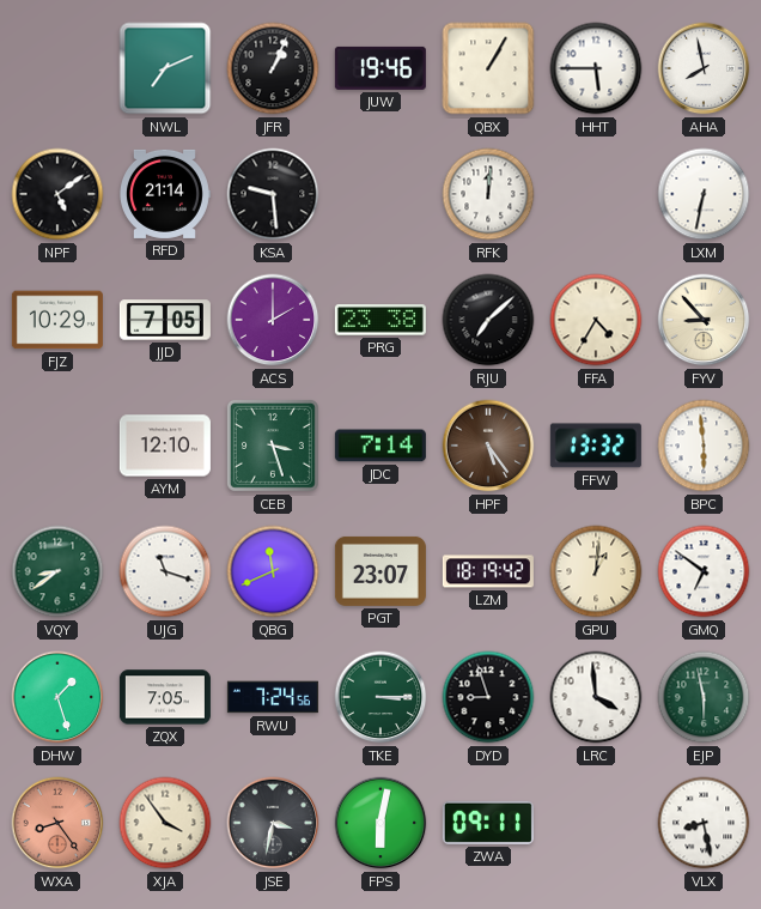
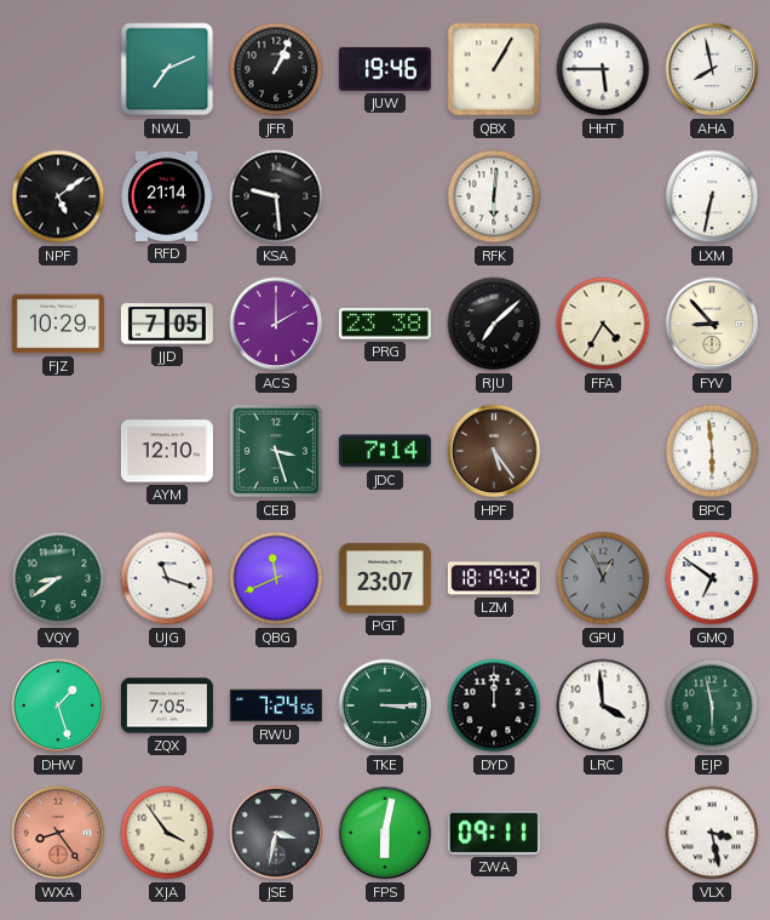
RFK: 12:01 -> 6:01
FFW: 13:32 -> none
GPU: 1:01 -> 12:56
GPU dial: cream -> grey
DYD: 8:57 -> 12:00
VLX: 8:28 -> 3:28
